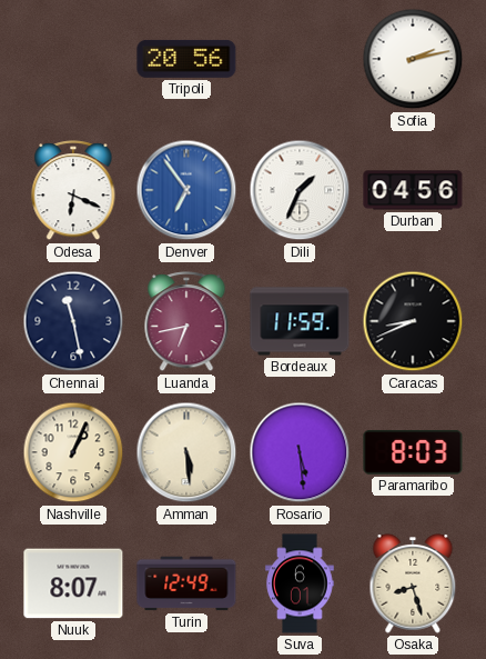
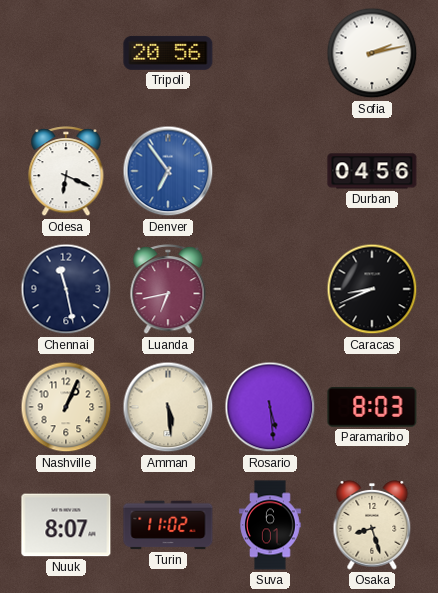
Dili: 1:34 -> none
Bordeaux: 11:59 -> none
Turin: 12:49 -> 11:02
